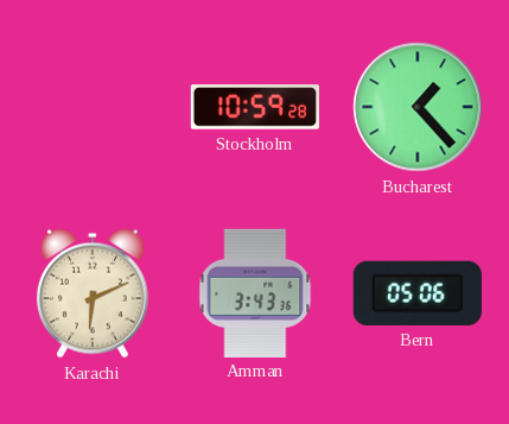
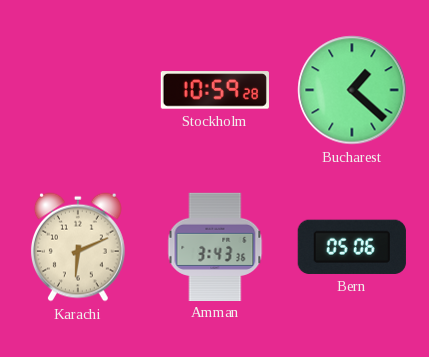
Bucharest: 1:23 -> 1:22
